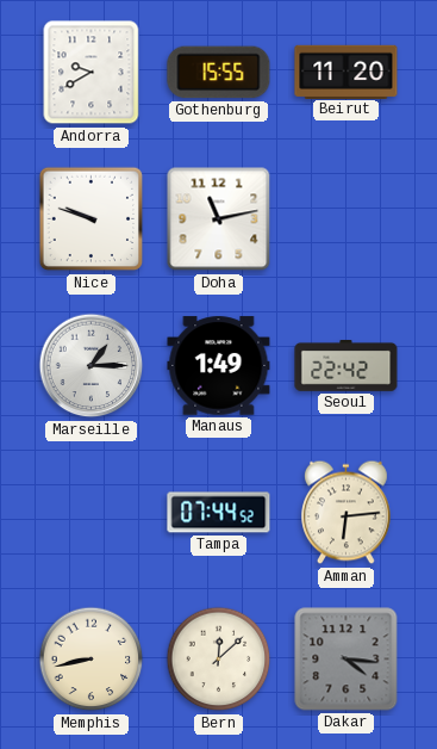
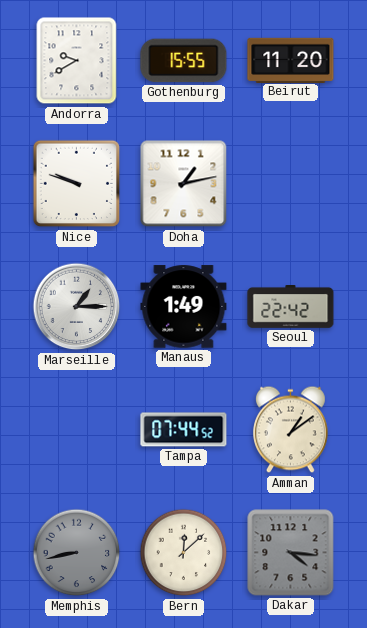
Doha: 11:13 -> 1:13
Amman: 6:14 -> 1:09
Memphis dial: cream -> grey
